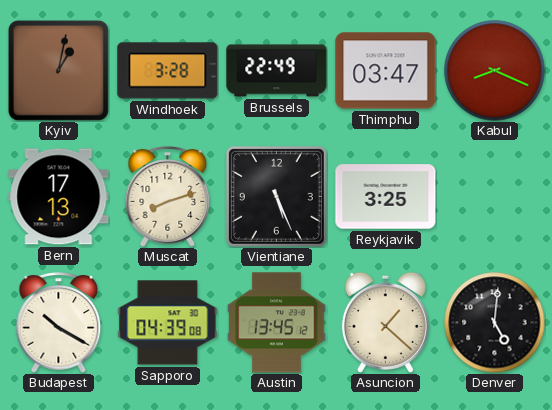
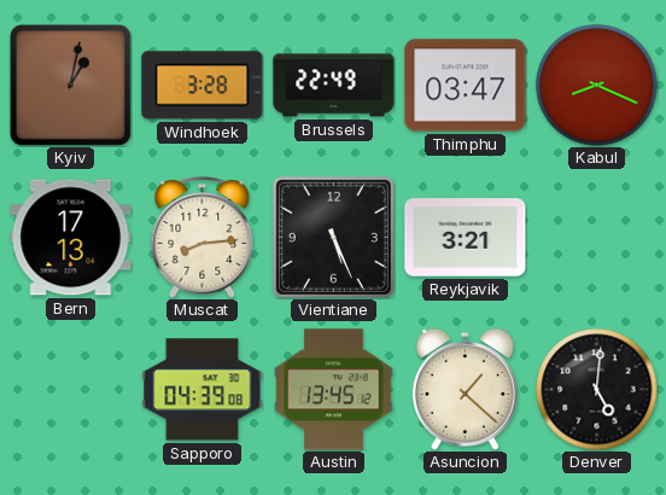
Muscat: 8:12 -> 8:14
Reykjavik: 3:25 -> 3:21
Budapest: 10:20 -> none
